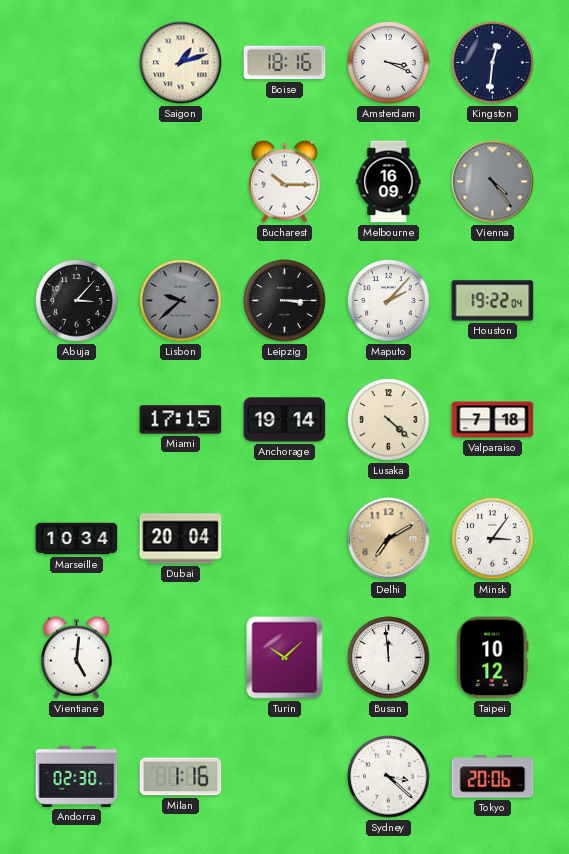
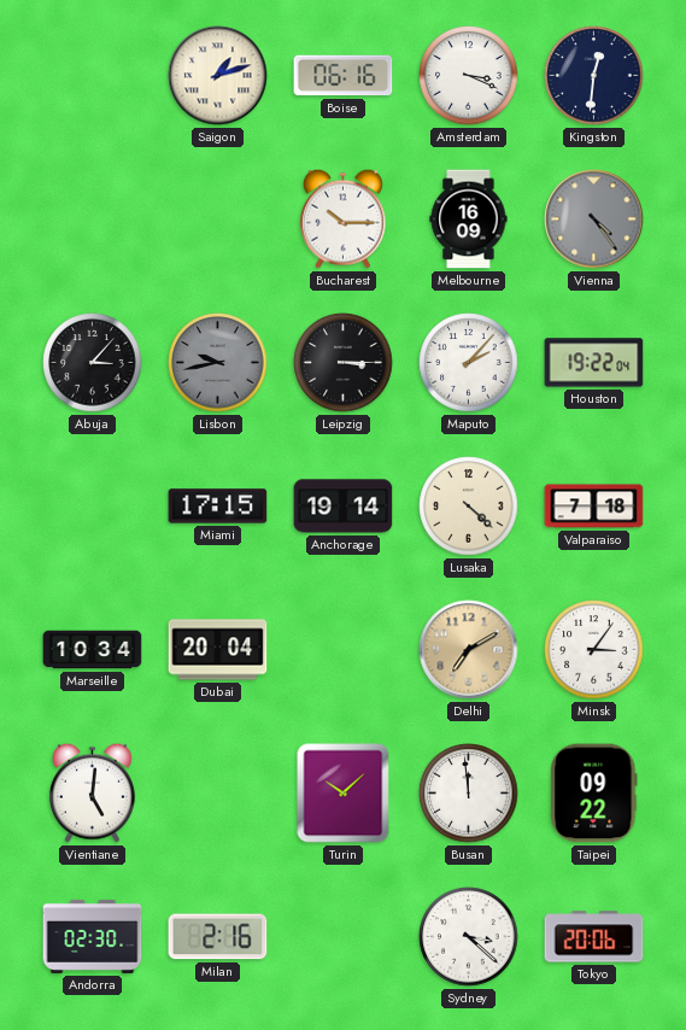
Boise: 18:16 -> 06:16
Lisbon: 9:38 -> 9:43
Taipei: 10:12 -> 09:22
Milan: 1:16 -> 2:16
